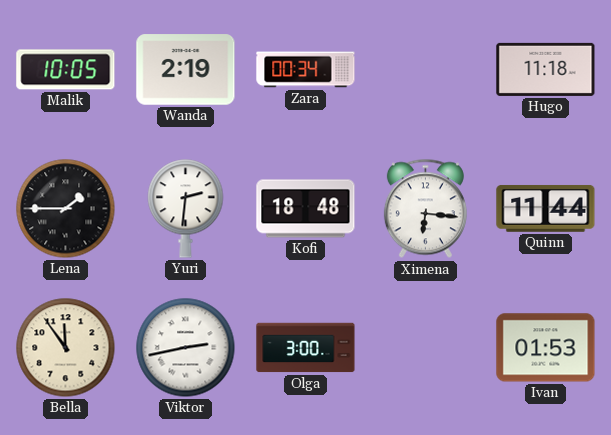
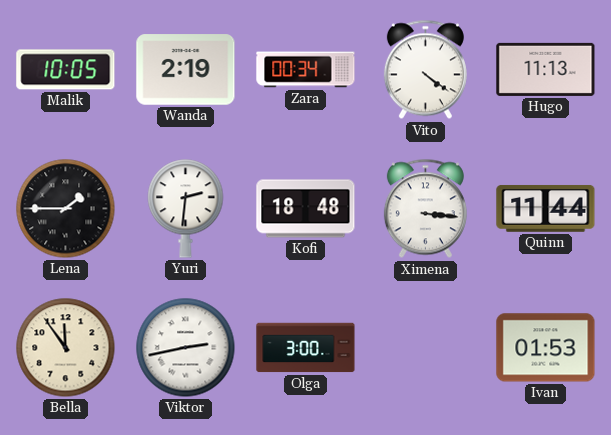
Vito: none -> 4:21
Hugo: 11:18 -> 11:13
Ximena: 6:16 -> 3:16
